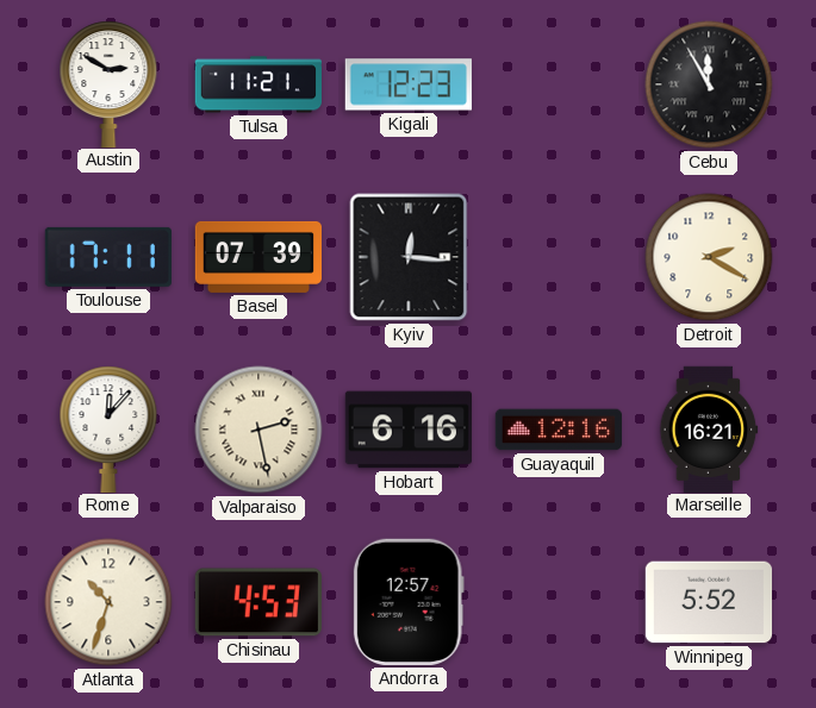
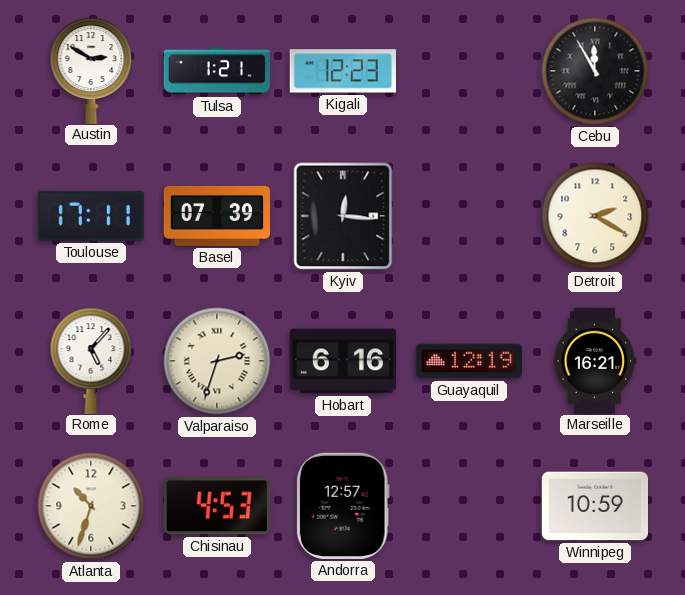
Tulsa: 11:21 -> 1:21
Rome: 12:07 -> 5:07
Valparaiso: 2:28 -> 2:33
Guayaquil: 12:16 -> 12:19
Winnipeg: 5:52 -> 10:59
